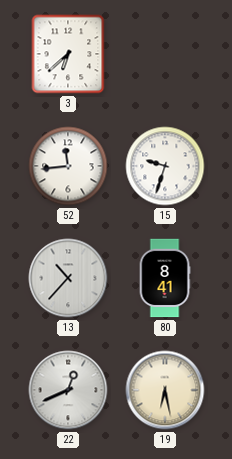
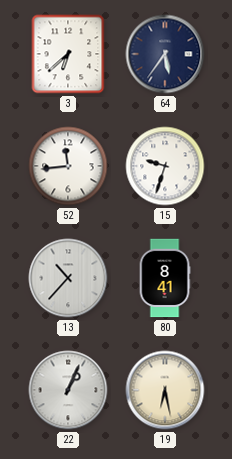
64: none -> 5:36
22: 12:41 -> 1:04
